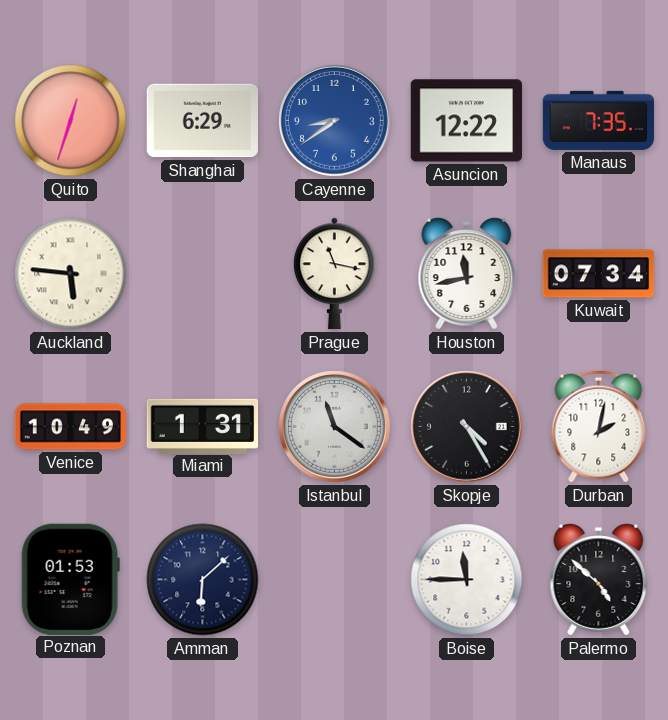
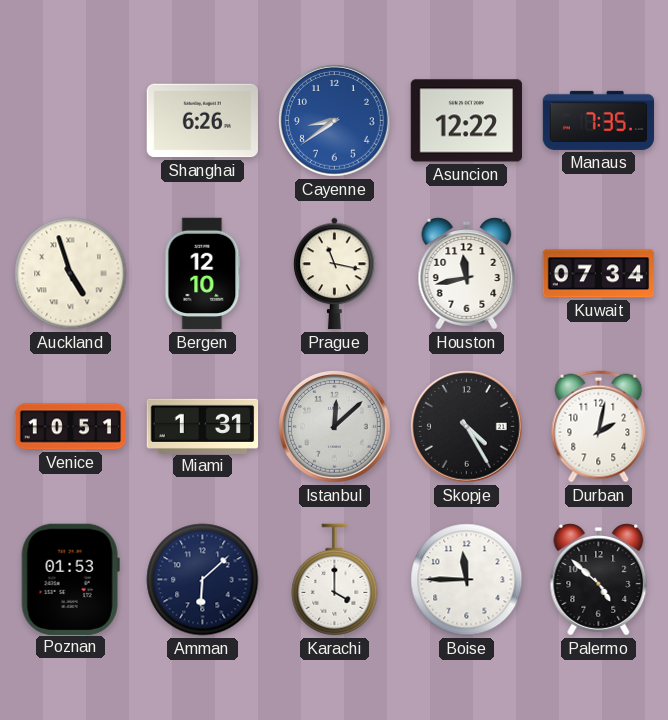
Quito: 12:33 -> none
Shanghai: 6:29 -> 6:26
Auckland: 5:46 -> 4:57
Bergen: none -> 12:10
Venice: 10:49 -> 10:51
Istanbul: 11:21 -> 12:08
Karachi: none -> 4:00
